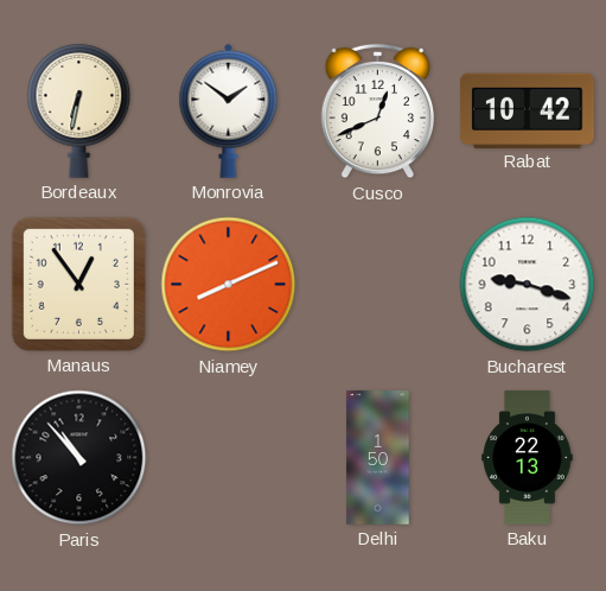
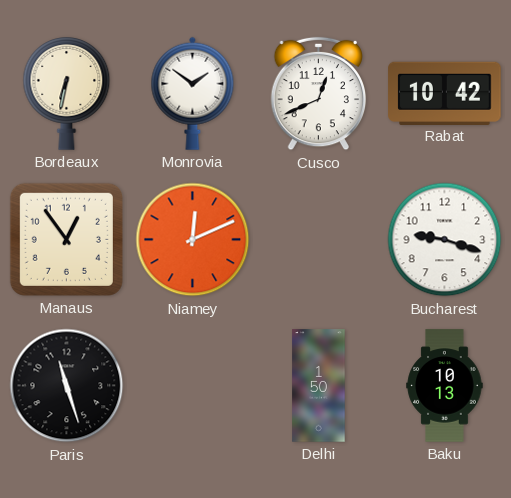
Niamey: 8:11 -> 12:11
Paris: 10:53 -> 11:27
Baku: 22:13 -> 10:13
